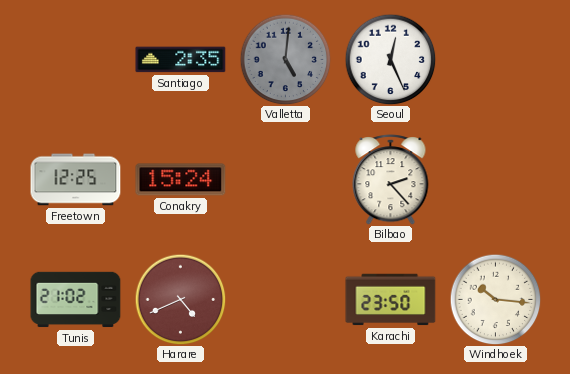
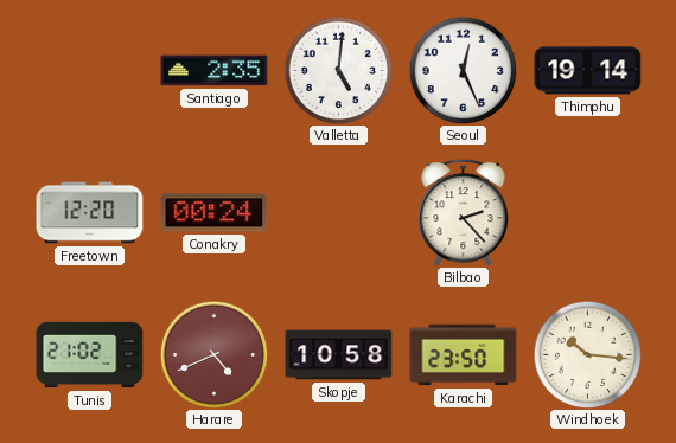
Valletta dial: grey -> white
Thimphu: none -> 19:14
Freetown: 12:25 -> 12:20
Conakry: 15:24 -> 00:24
Skopje: none -> 10:58
